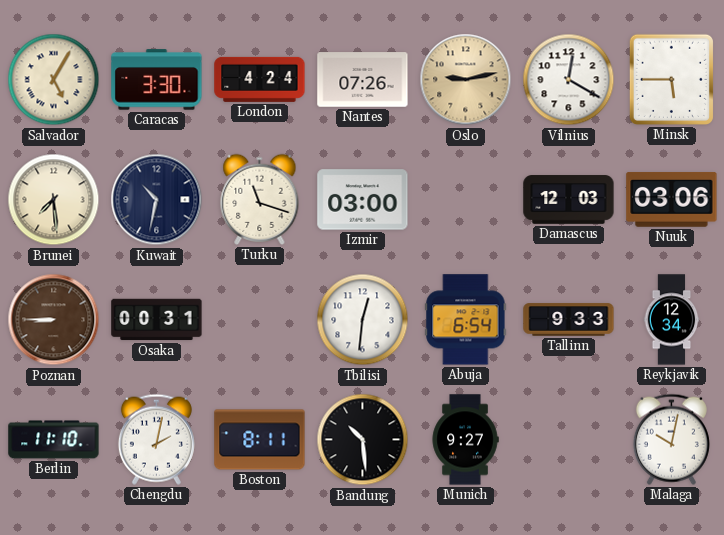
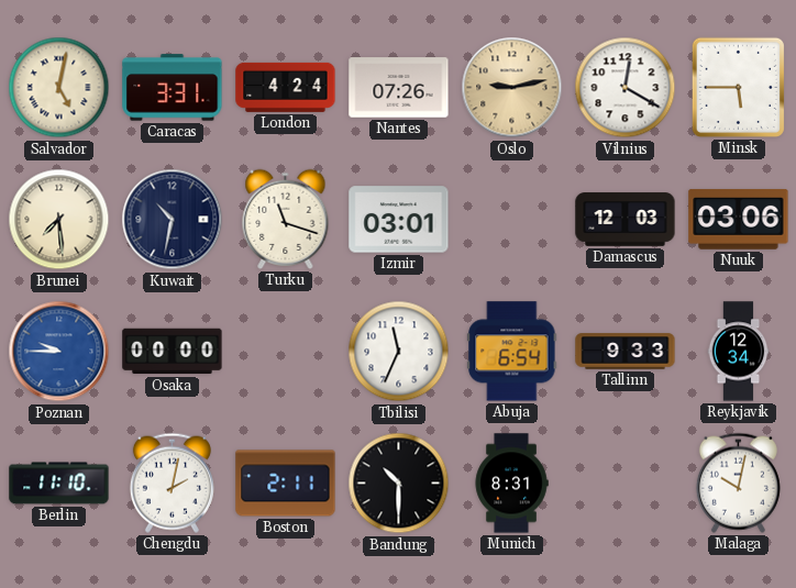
Salvador: 5:05 -> 5:02
Caracas: 3:30 -> 3:31
Izmir: 03:00 -> 03:01
Poznan: 8:45 -> 9:45
Poznan dial: brown -> blue
Osaka: 00:31 -> 00:00
Tbilisi: 12:31 -> 11:34
Boston: 8:11 -> 2:11
Bandung: 10:29 -> 10:30
Munich: 9:27 -> 8:31
